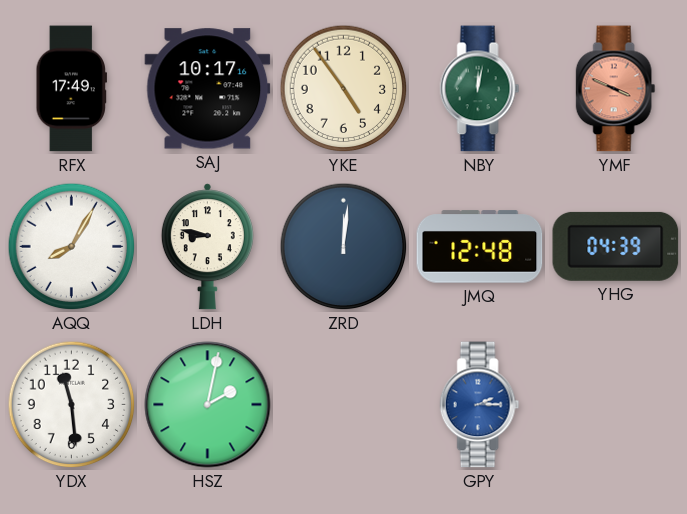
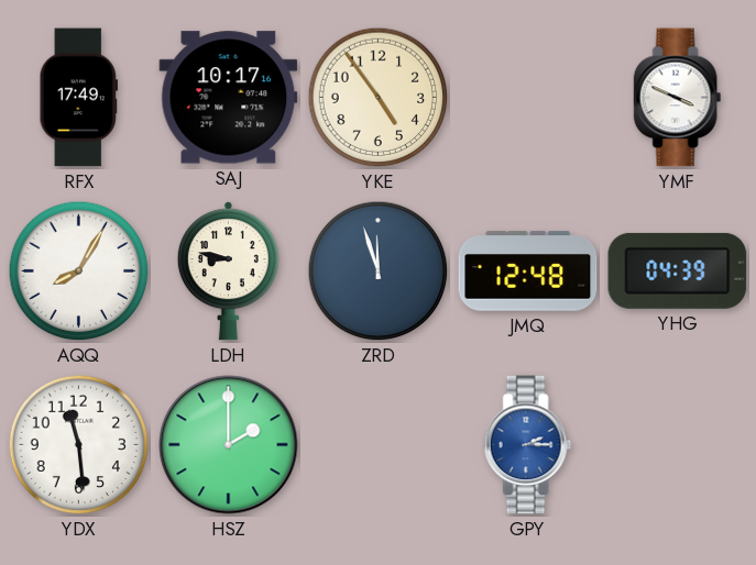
NBY: 12:02 -> none
YMF dial: salmon -> white
ZRD: 12:01 -> 11:57
HSZ: 2:02 -> 2:00
